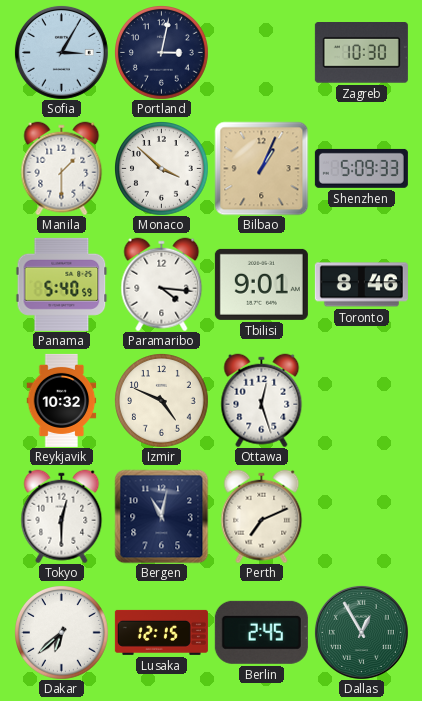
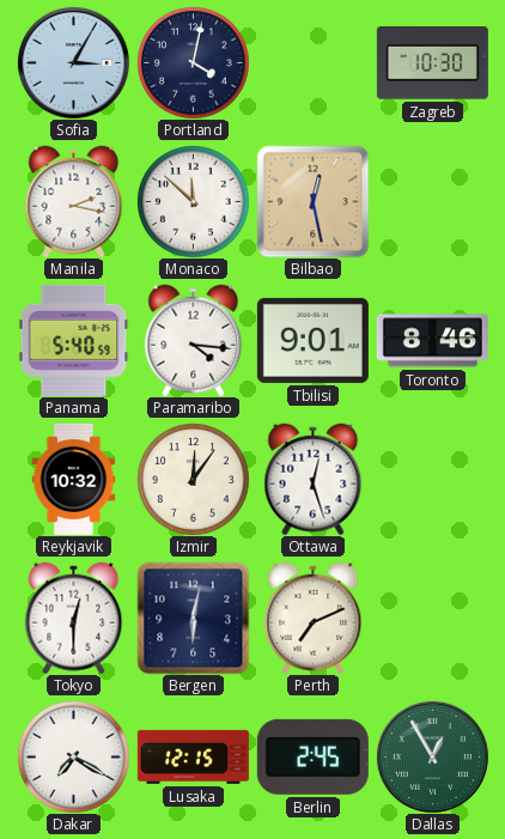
Portland: 3:02 -> 4:02
Manila: 1:30 -> 2:17
Monaco: 3:52 -> 11:52
Bilbao: 1:04 -> 12:28
Shenzhen: 5:09 -> none
Izmir: 4:49 -> 12:06
Bergen: 11:02 -> 6:02
Dakar: 6:38 -> 7:20
